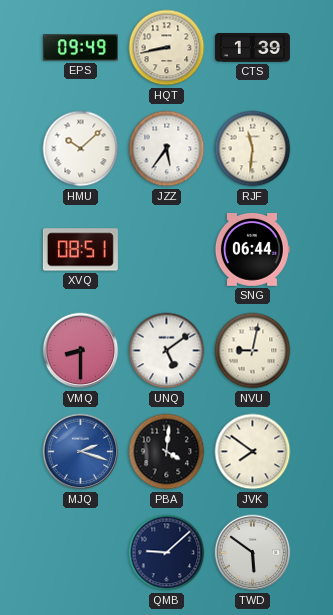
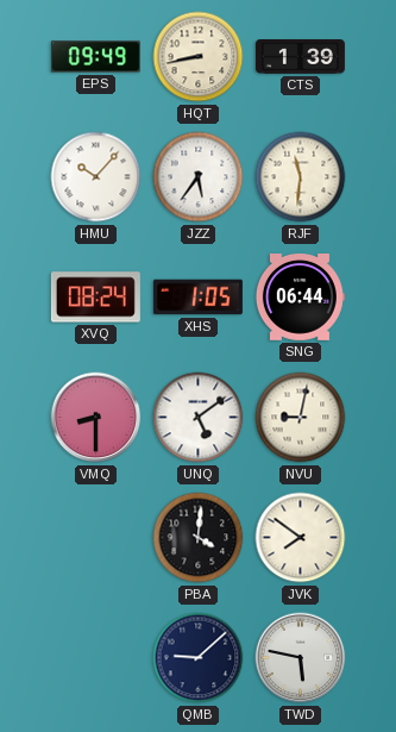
HMU: 10:08 -> 10:07
XVQ: 08:51 -> 08:24
XHS: none -> 1:05
MJQ: 2:18 -> none
TWD: 5:51 -> 5:47
